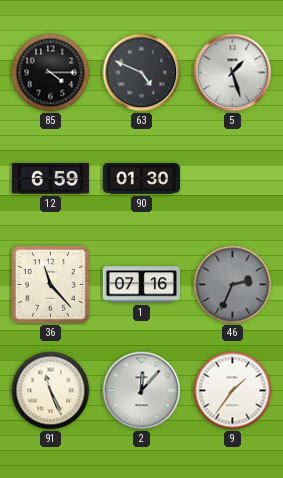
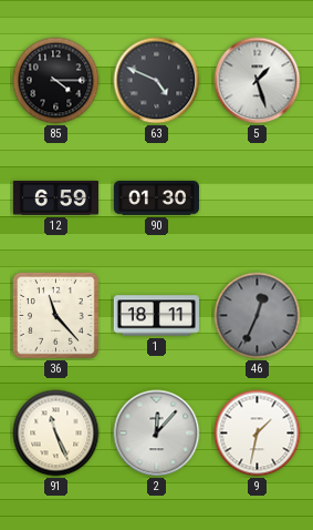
1: 07:16 -> 18:11
46: 2:34 -> 12:34
9: 1:36 -> 1:32
